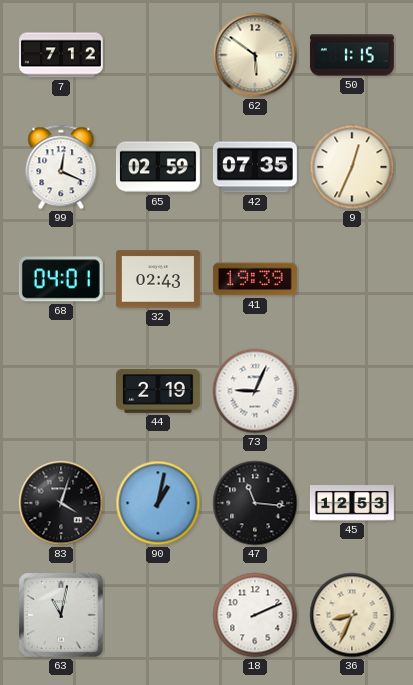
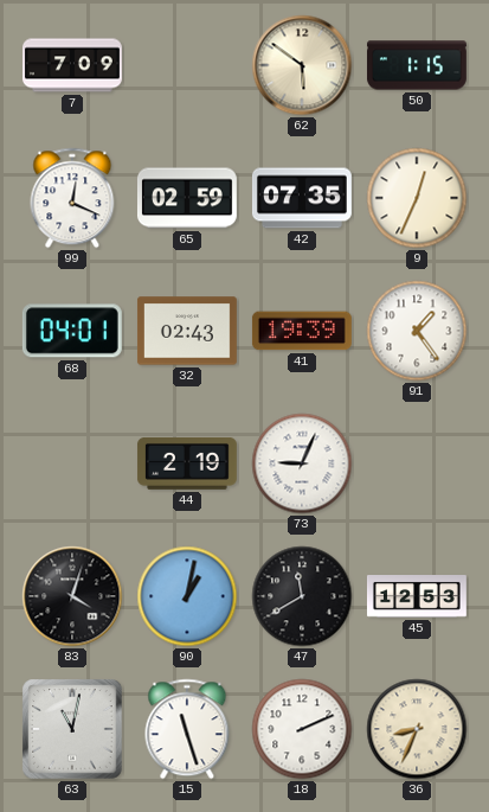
7: 7:12 -> 7:09
91: none -> 1:24
47: 11:16 -> 11:40
15: none -> 11:27
